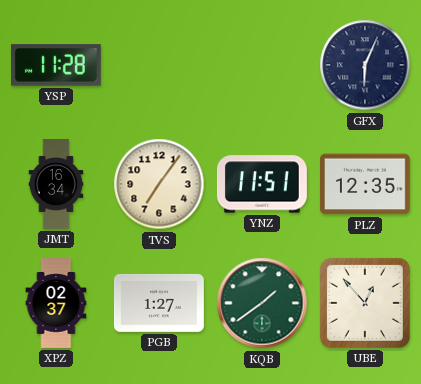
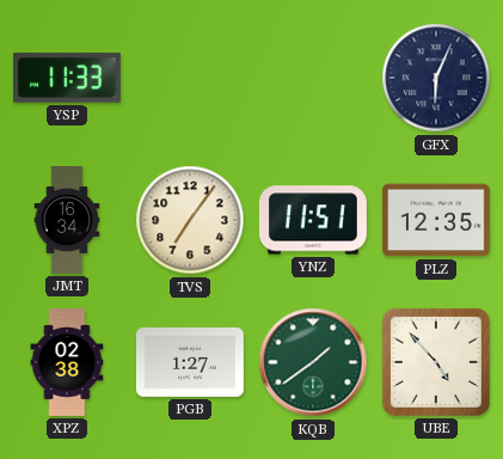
YSP: 11:28 -> 11:33
XPZ: 02:37 -> 02:38
UBE: 12:53 -> 4:53
